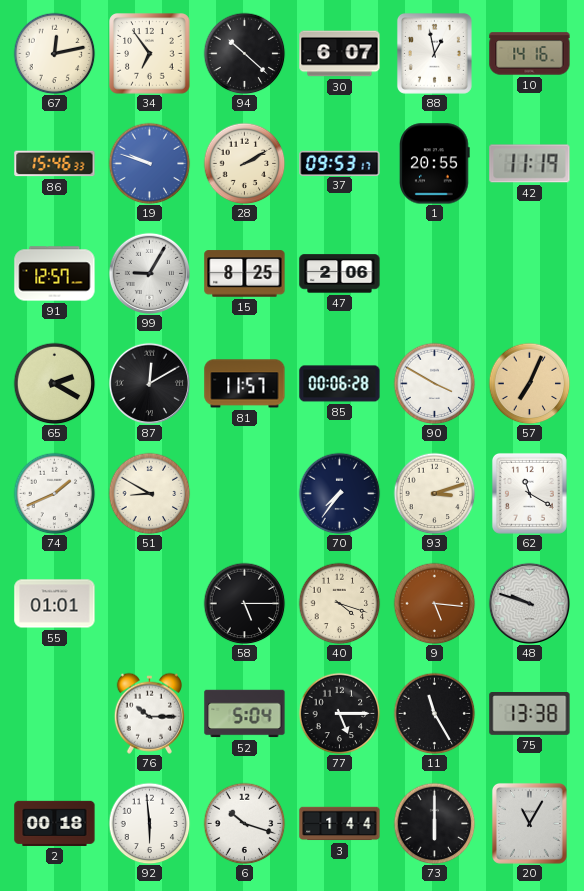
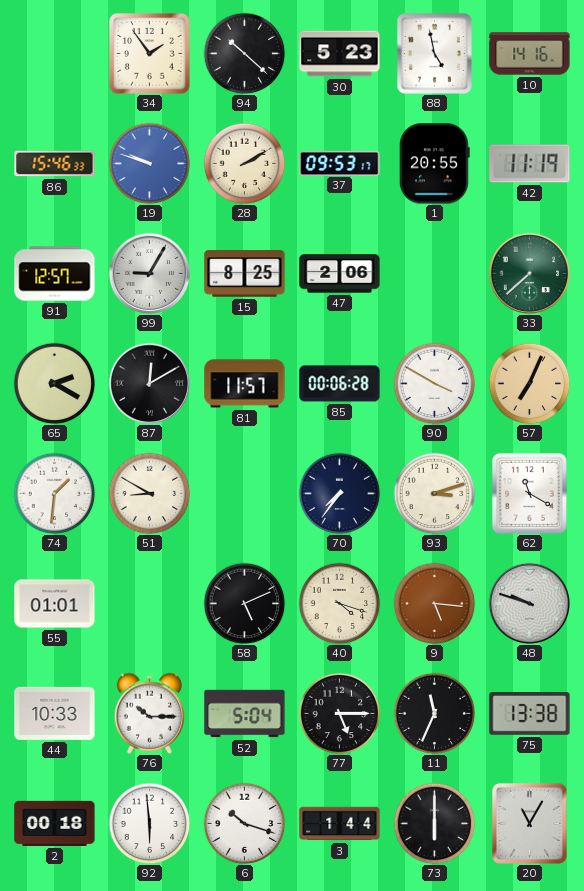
67: 12:13 -> none
34: 6:54 -> 1:54
30: 6:07 -> 5:23
88: 12:58 -> 4:58
33: none -> 7:38
74: 1:41 -> 1:31
58: 5:15 -> 5:11
44: none -> 10:33
11: 11:25 -> 11:34
